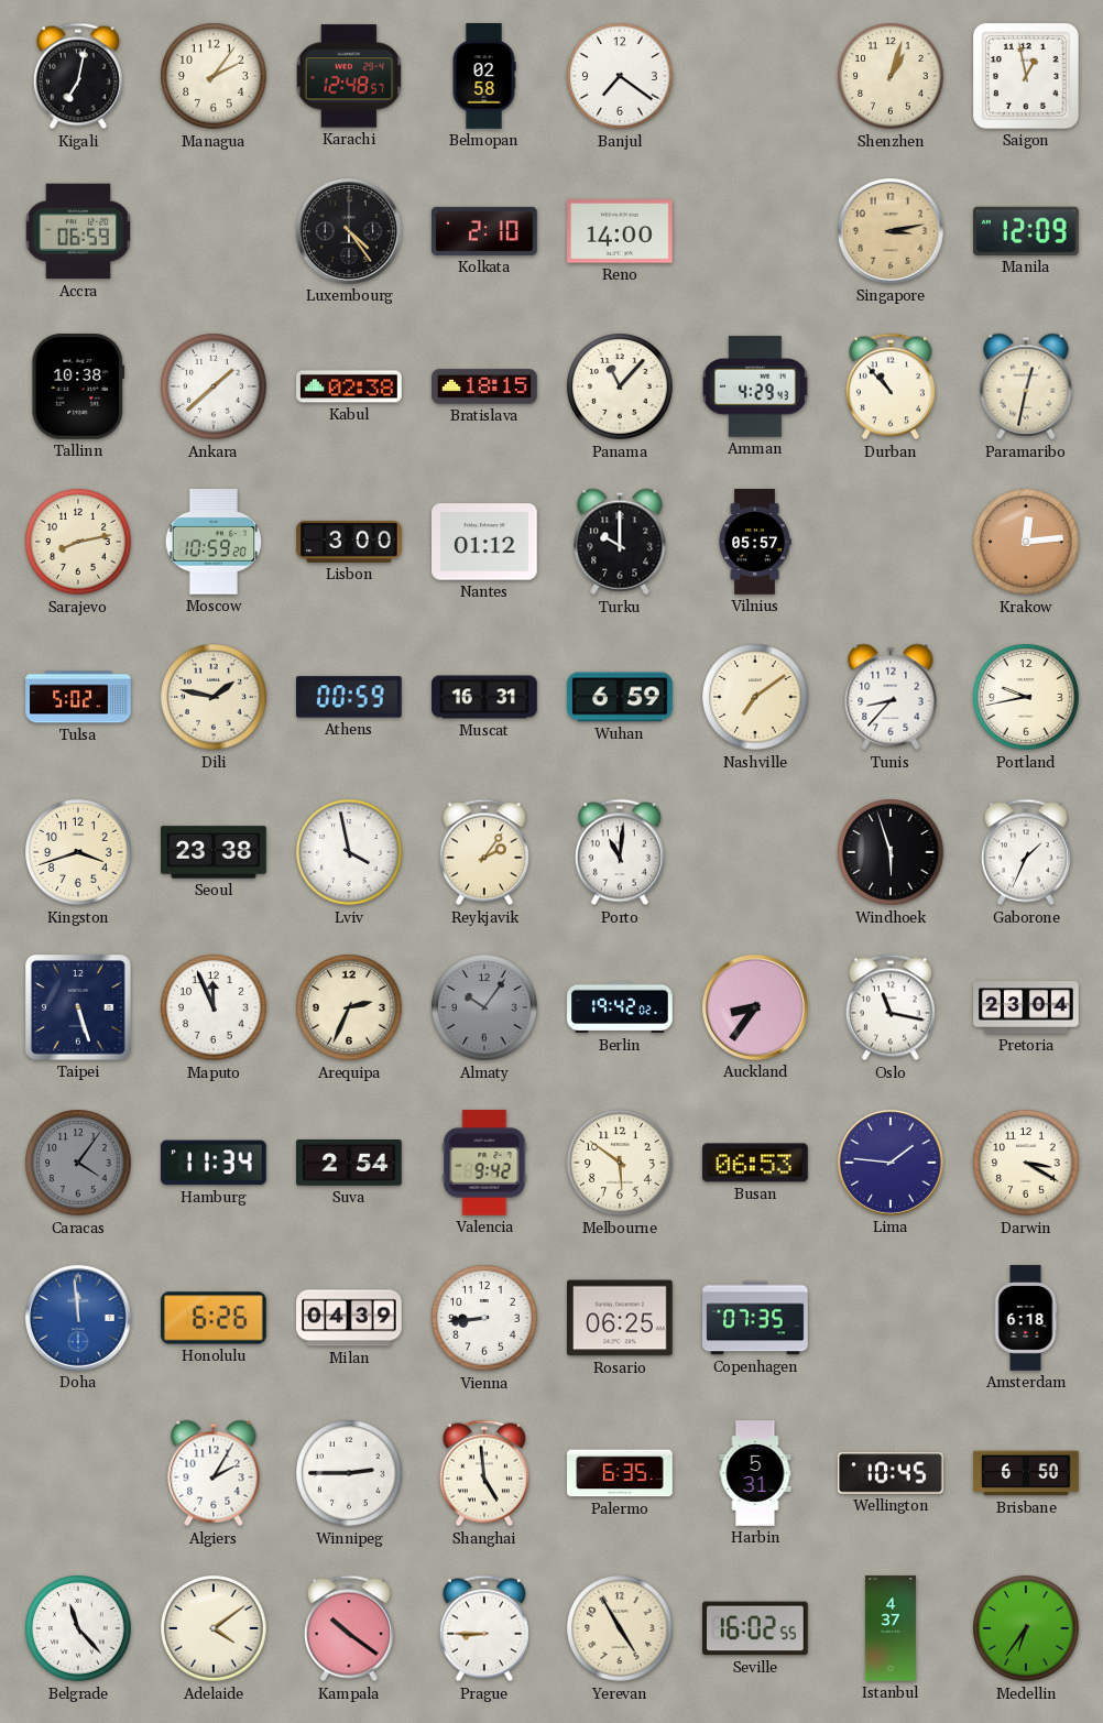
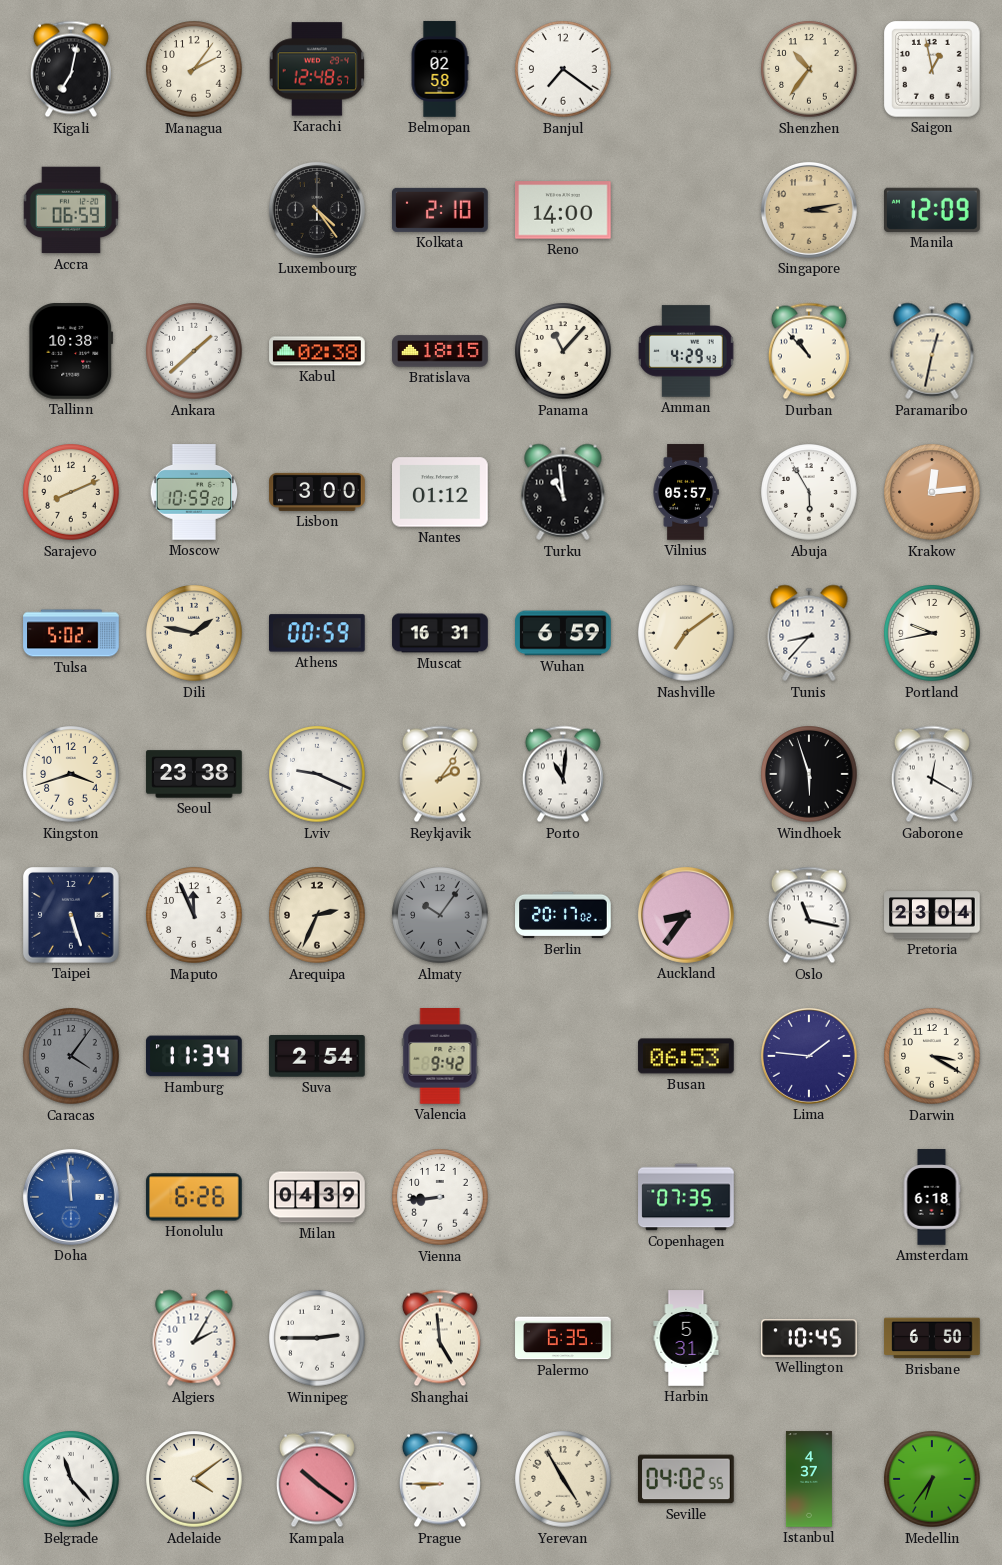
Shenzhen: 1:03 -> 10:36
Sarajevo: 8:13 -> 8:11
Turku: 10:00 -> 10:59
Abuja: none -> 5:55
Lviv: 3:58 -> 9:19
Gaborone: 1:34 -> 12:20
Berlin: 19:42 -> 20:17
Melbourne: 5:51 -> none
Rosario: 06:25 -> none
Seville: 16:02 -> 04:02
